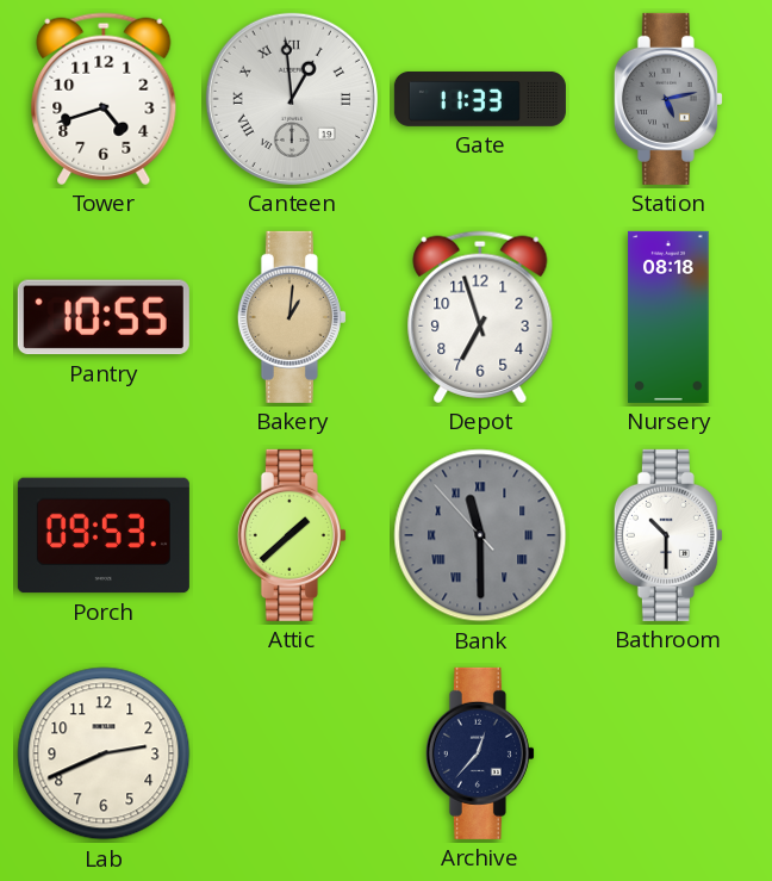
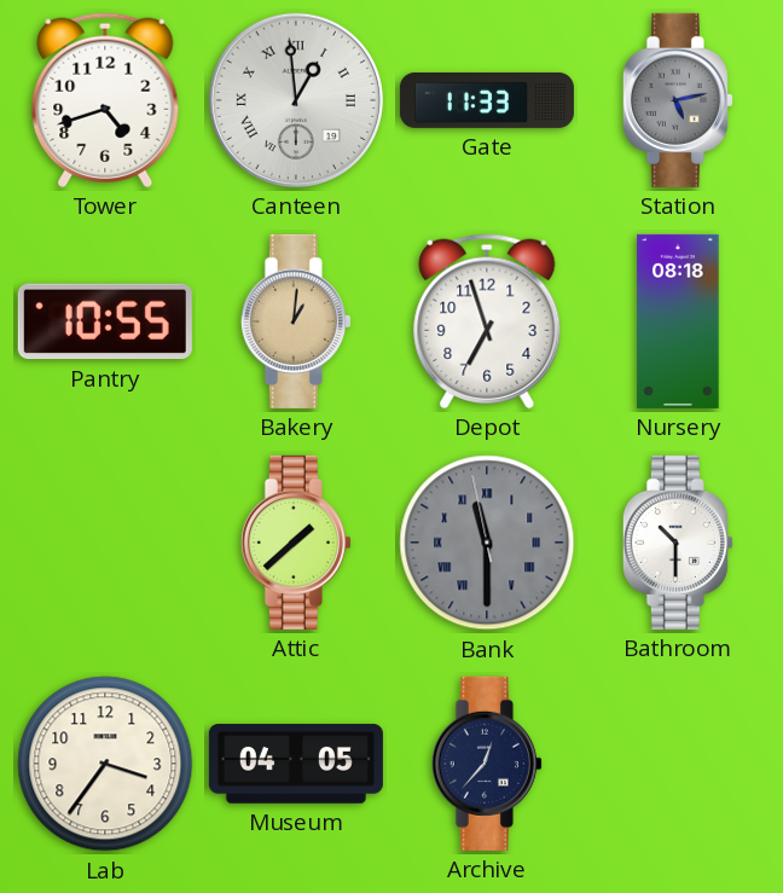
Porch: 09:53 -> none
Bank: 11:29:53 -> 11:29:58
Lab: 2:41 -> 3:36
Museum: none -> 04:05
